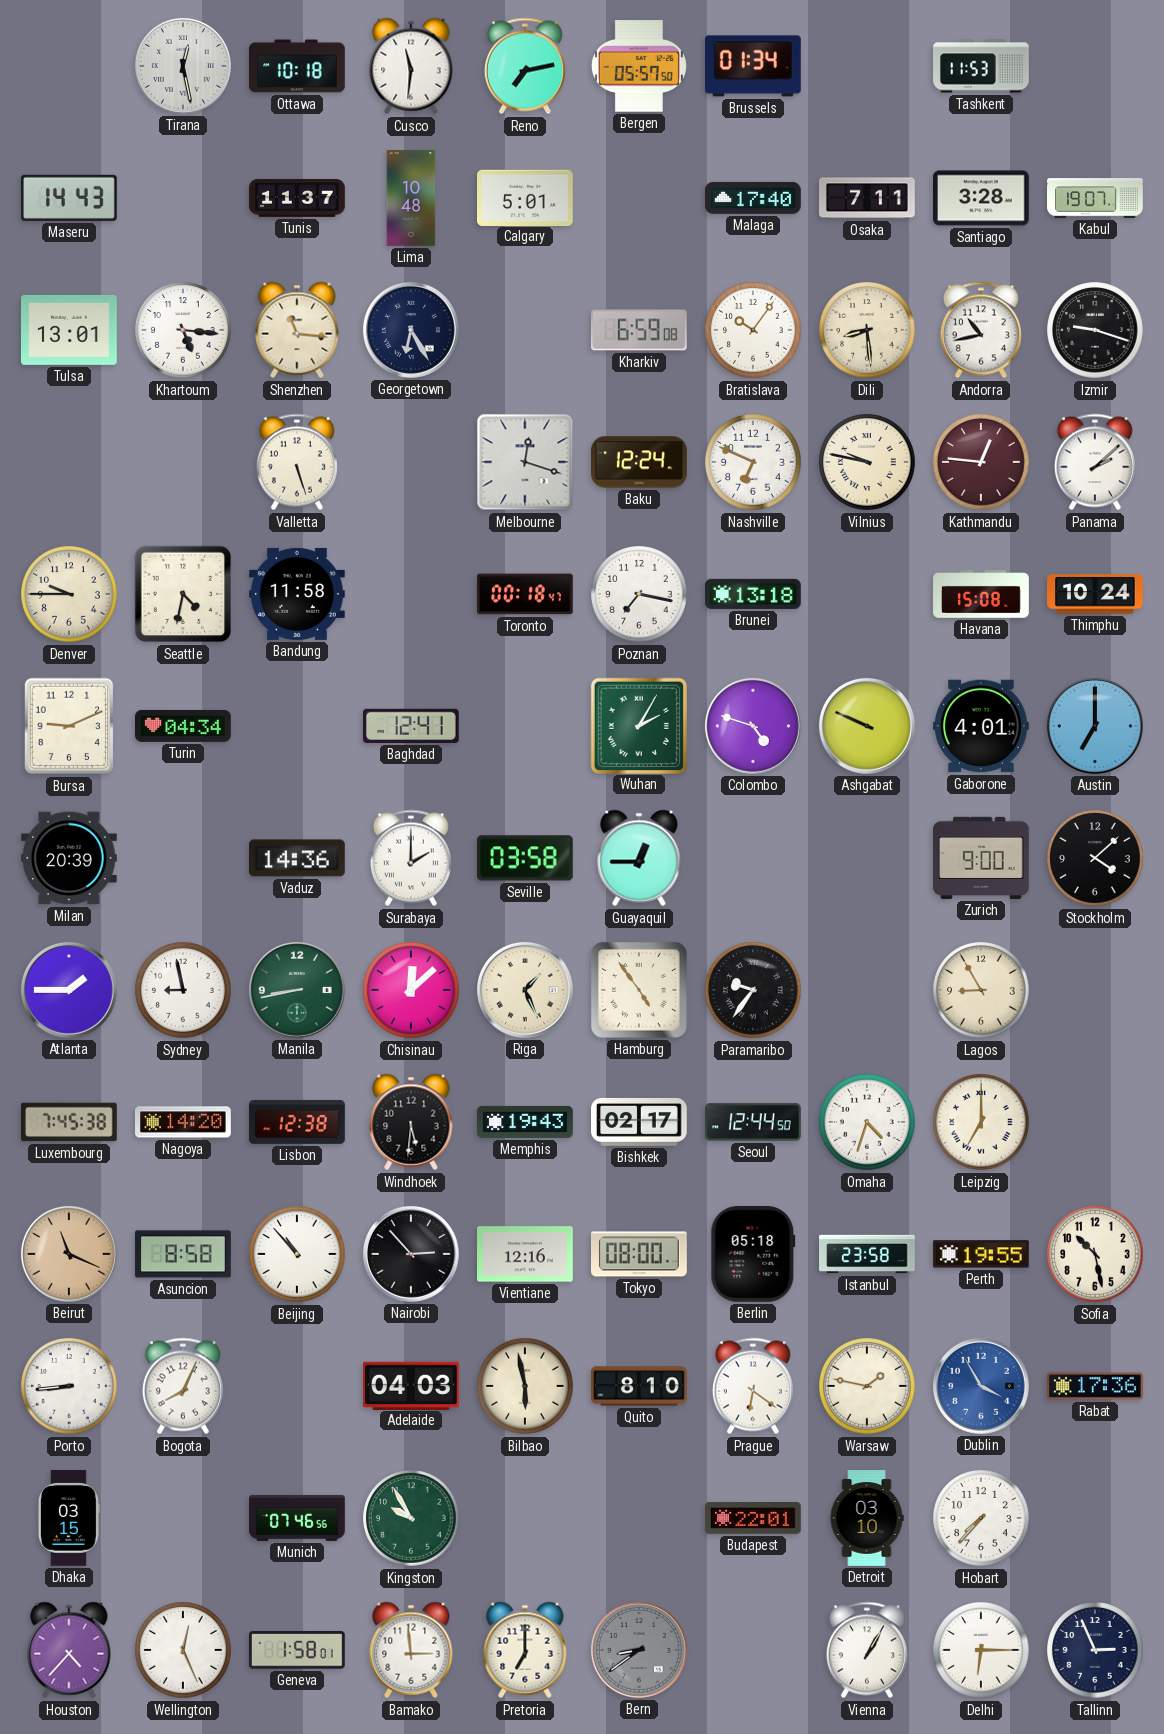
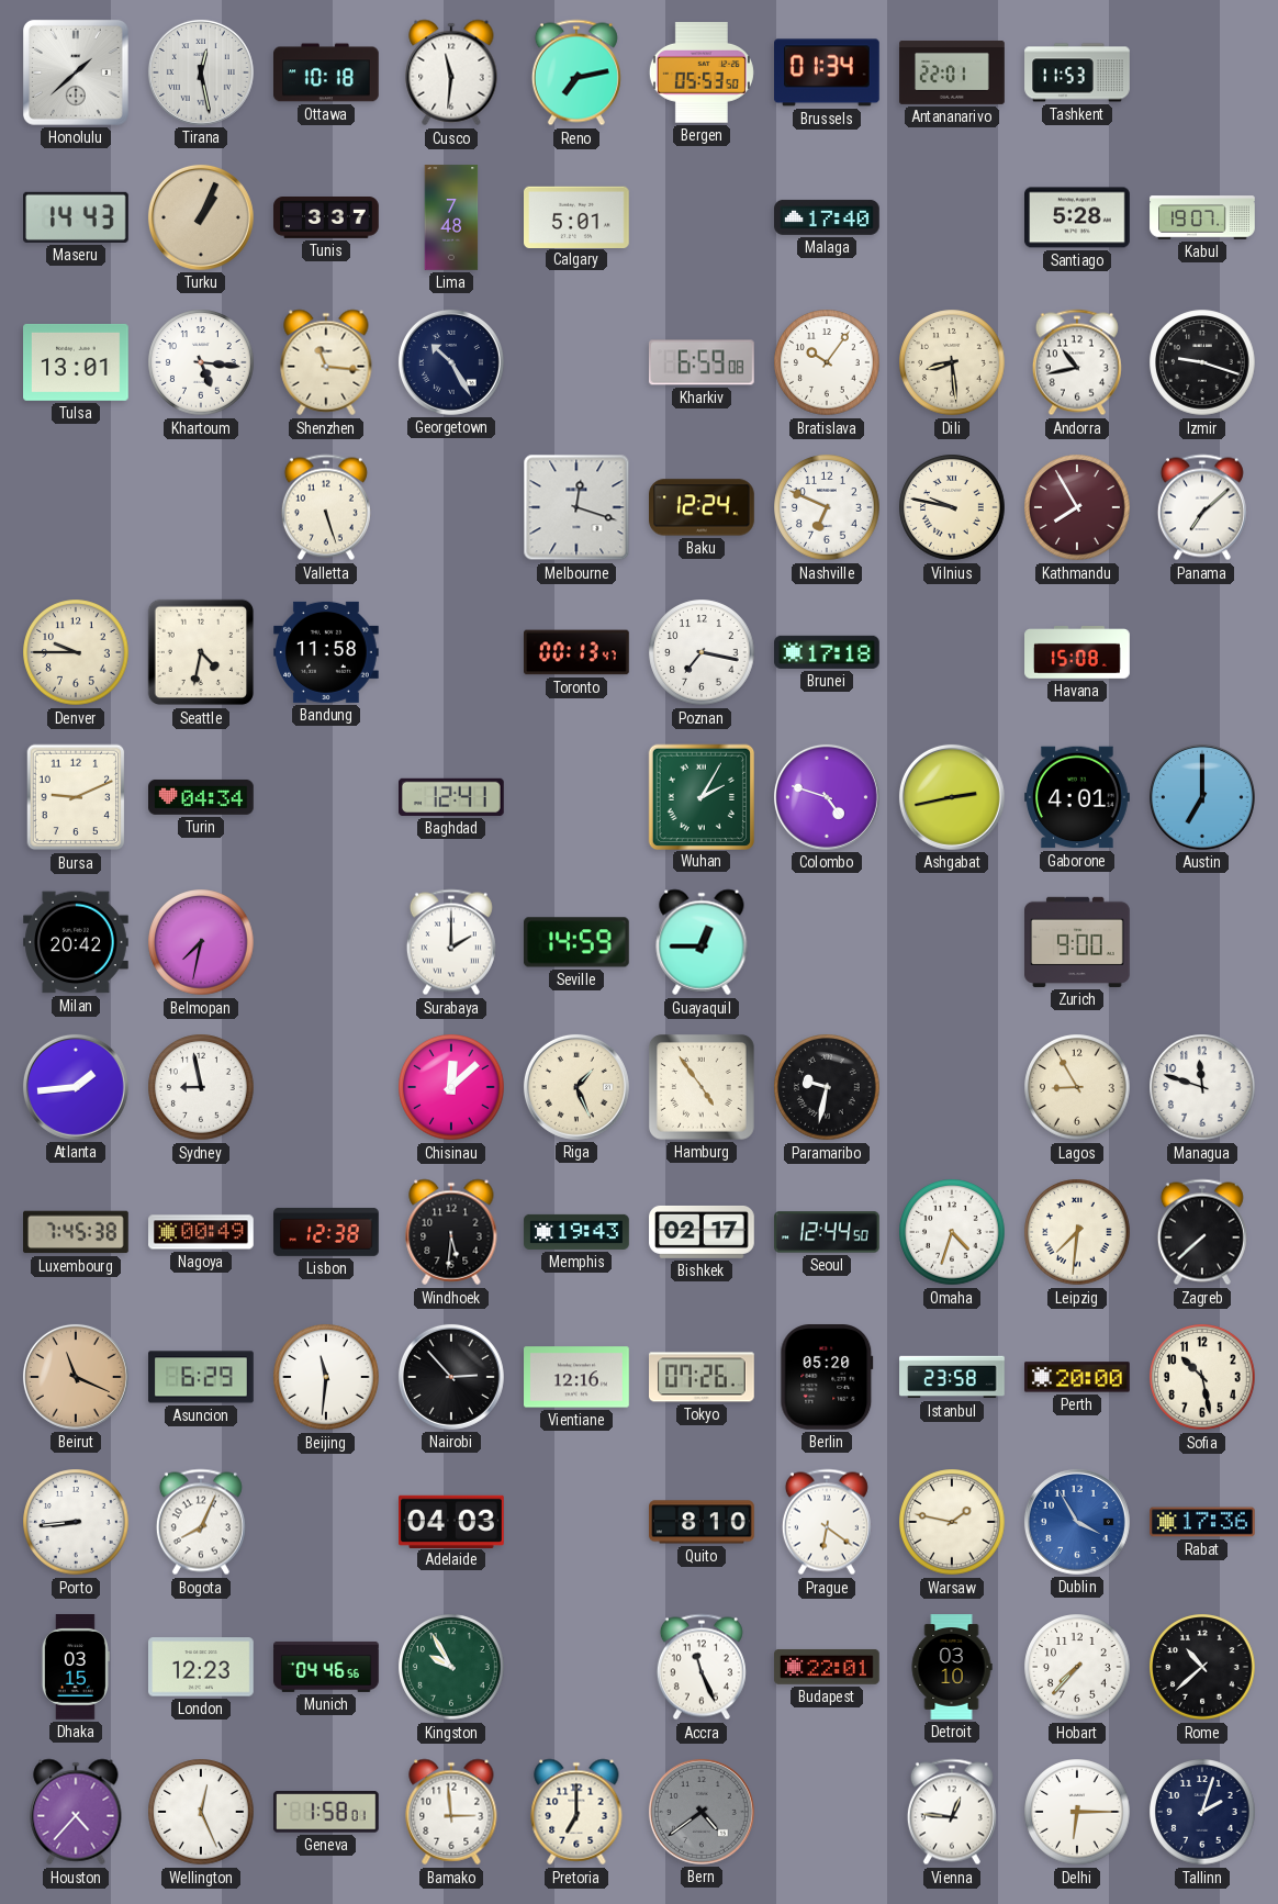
Honolulu: none -> 1:38
Bergen: 05:57 -> 05:53
Antananarivo: none -> 22:01
Turku: none -> 1:04
Tunis: 11:37 -> 3:37
Lima: 10:48 -> 7:48
Osaka: 7:11 -> none
Santiago: 3:28 -> 5:28
Georgetown: 6:25 -> 10:25
Kathmandu: 12:46 -> 7:55
Panama: 2:08 -> 7:08
Toronto: 00:18 -> 00:13
Brunei: 13:18 -> 17:18
Thimphu: 10:24 -> none
Ashgabat: 9:49 -> 2:43
Milan: 20:39 -> 20:42
Belmopan: none -> 7:32
Vaduz: 14:36 -> none
Seville: 03:58 -> 14:59
Stockholm: 4:08 -> none
Atlanta: 1:45 -> 1:44
Manila: 8:43 -> none
Paramaribo: 9:36 -> 9:32
Managua: none -> 11:48
Nagoya: 14:20 -> 00:49
Leipzig: 7:00 -> 7:31
Zagreb: none -> 7:38
Asuncion: 8:58 -> 6:29
Beijing: 10:53 -> 11:31
Tokyo: 08:00 -> 07:26
Berlin: 05:18 -> 05:20
Perth: 19:55 -> 20:00
Bilbao: 5:58 -> none
London: none -> 12:23
Munich: 07:46 -> 04:46
Accra: none -> 11:26
Rome: none -> 10:38
Bern: 8:39 -> 4:39
Vienna: 1:05 -> 12:46
Tallinn: 2:56 -> 2:03
